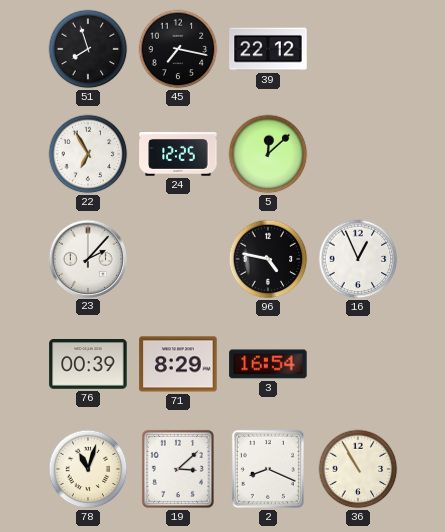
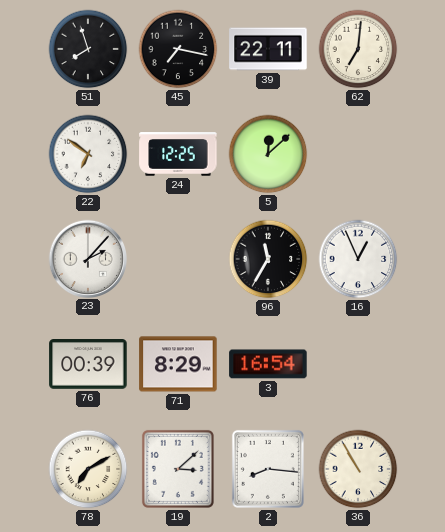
39: 22:12 -> 22:11
62: none -> 7:01
22: 6:55 -> 6:51
96: 4:47 -> 11:35
78: 11:03 -> 7:10
2: 8:19 -> 8:16
